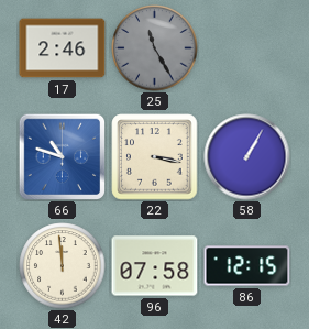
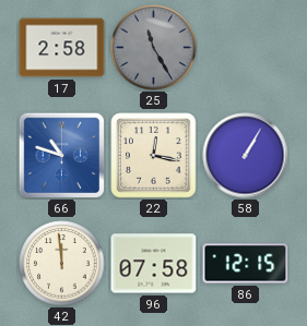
17: 2:46 -> 2:58
22: 3:17 -> 12:17
